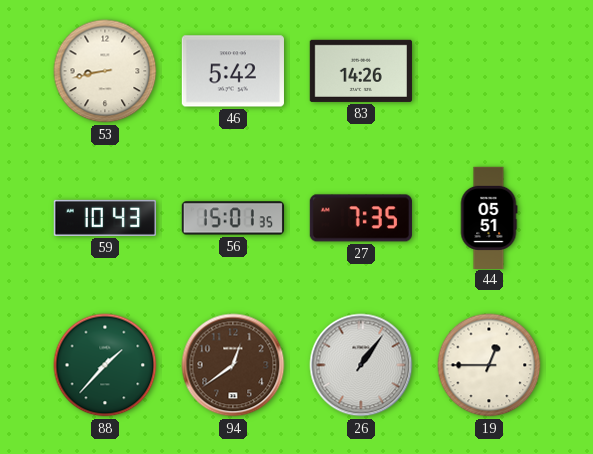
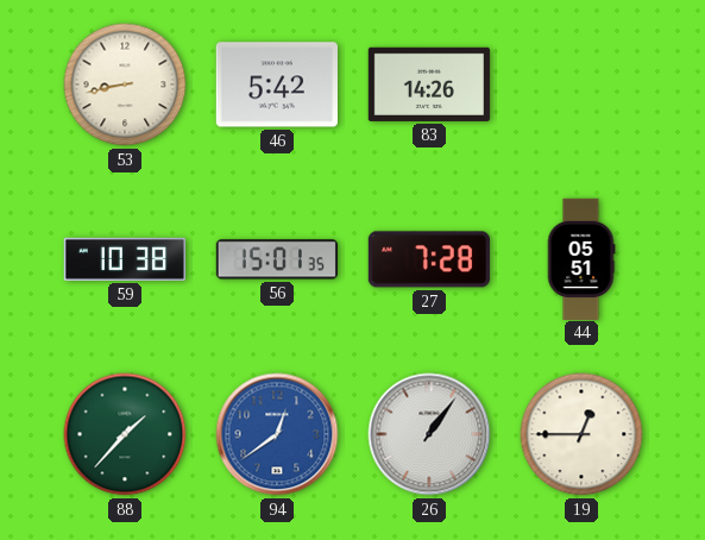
59: 10:43 -> 10:38
27: 7:35 -> 7:28
94 dial: brown -> blue
